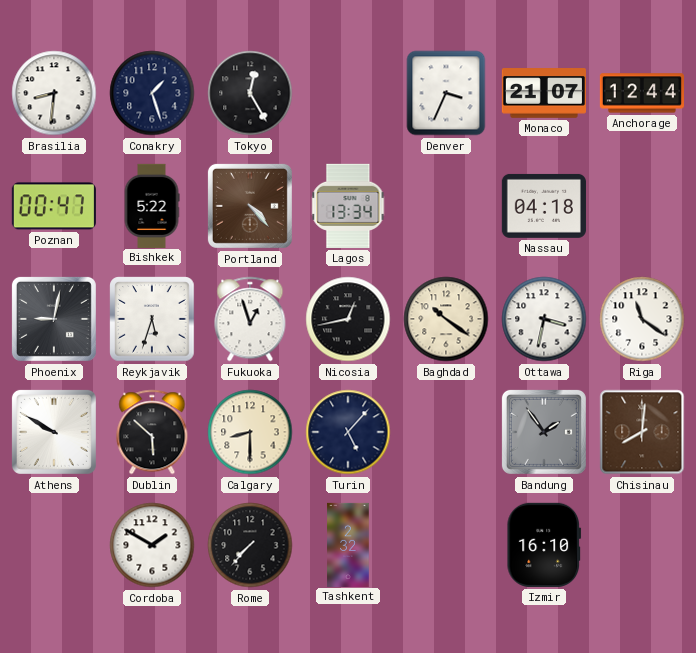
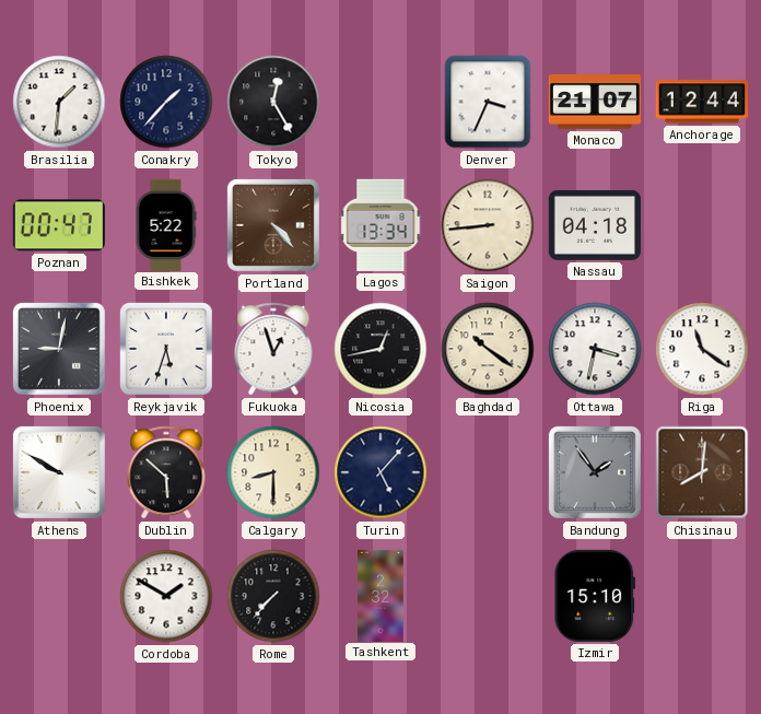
Brasilia: 8:31 -> 1:31
Conakry: 1:27 -> 1:37
Saigon: none -> 8:44
Izmir: 16:10 -> 15:10
